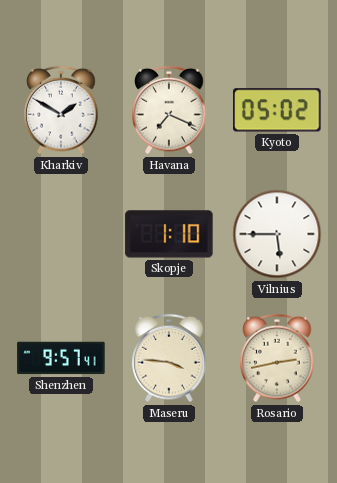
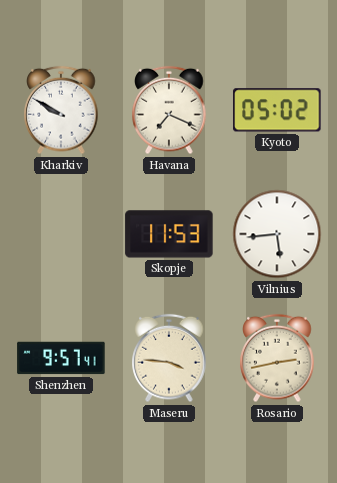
Kharkiv: 1:50 -> 9:50
Skopje: 1:10 -> 11:53
Vilnius: 5:45 -> 5:44
